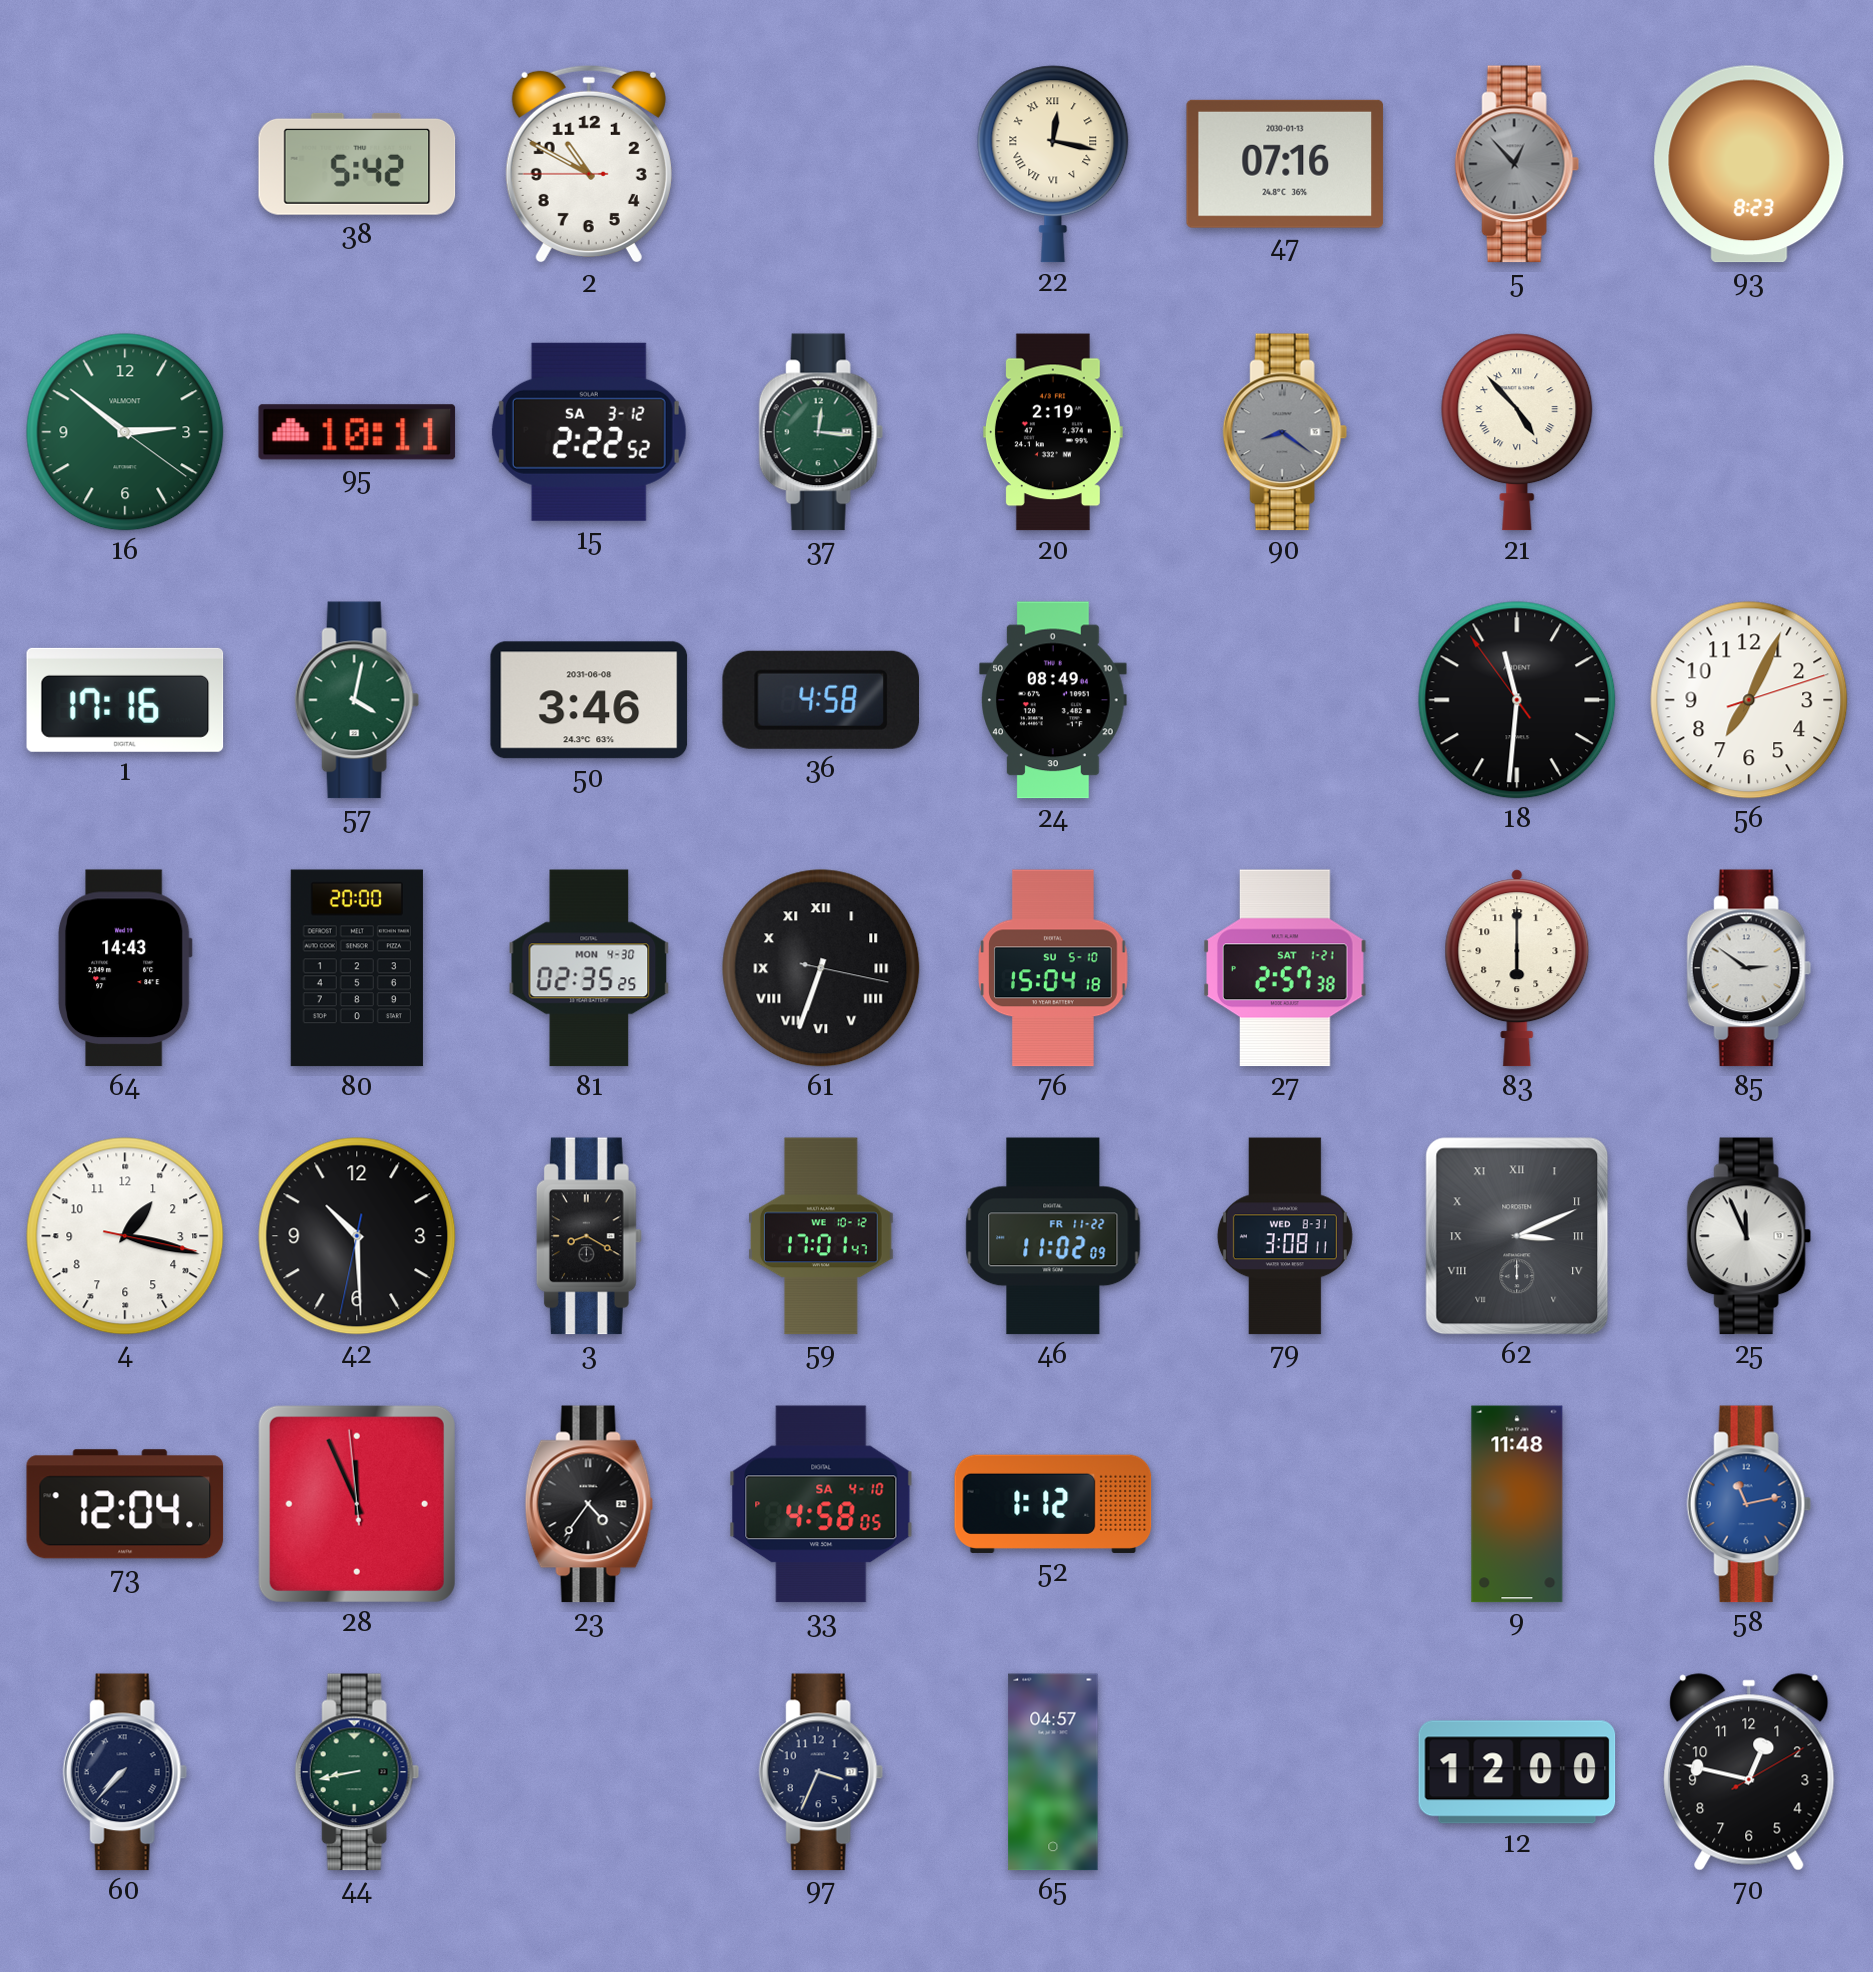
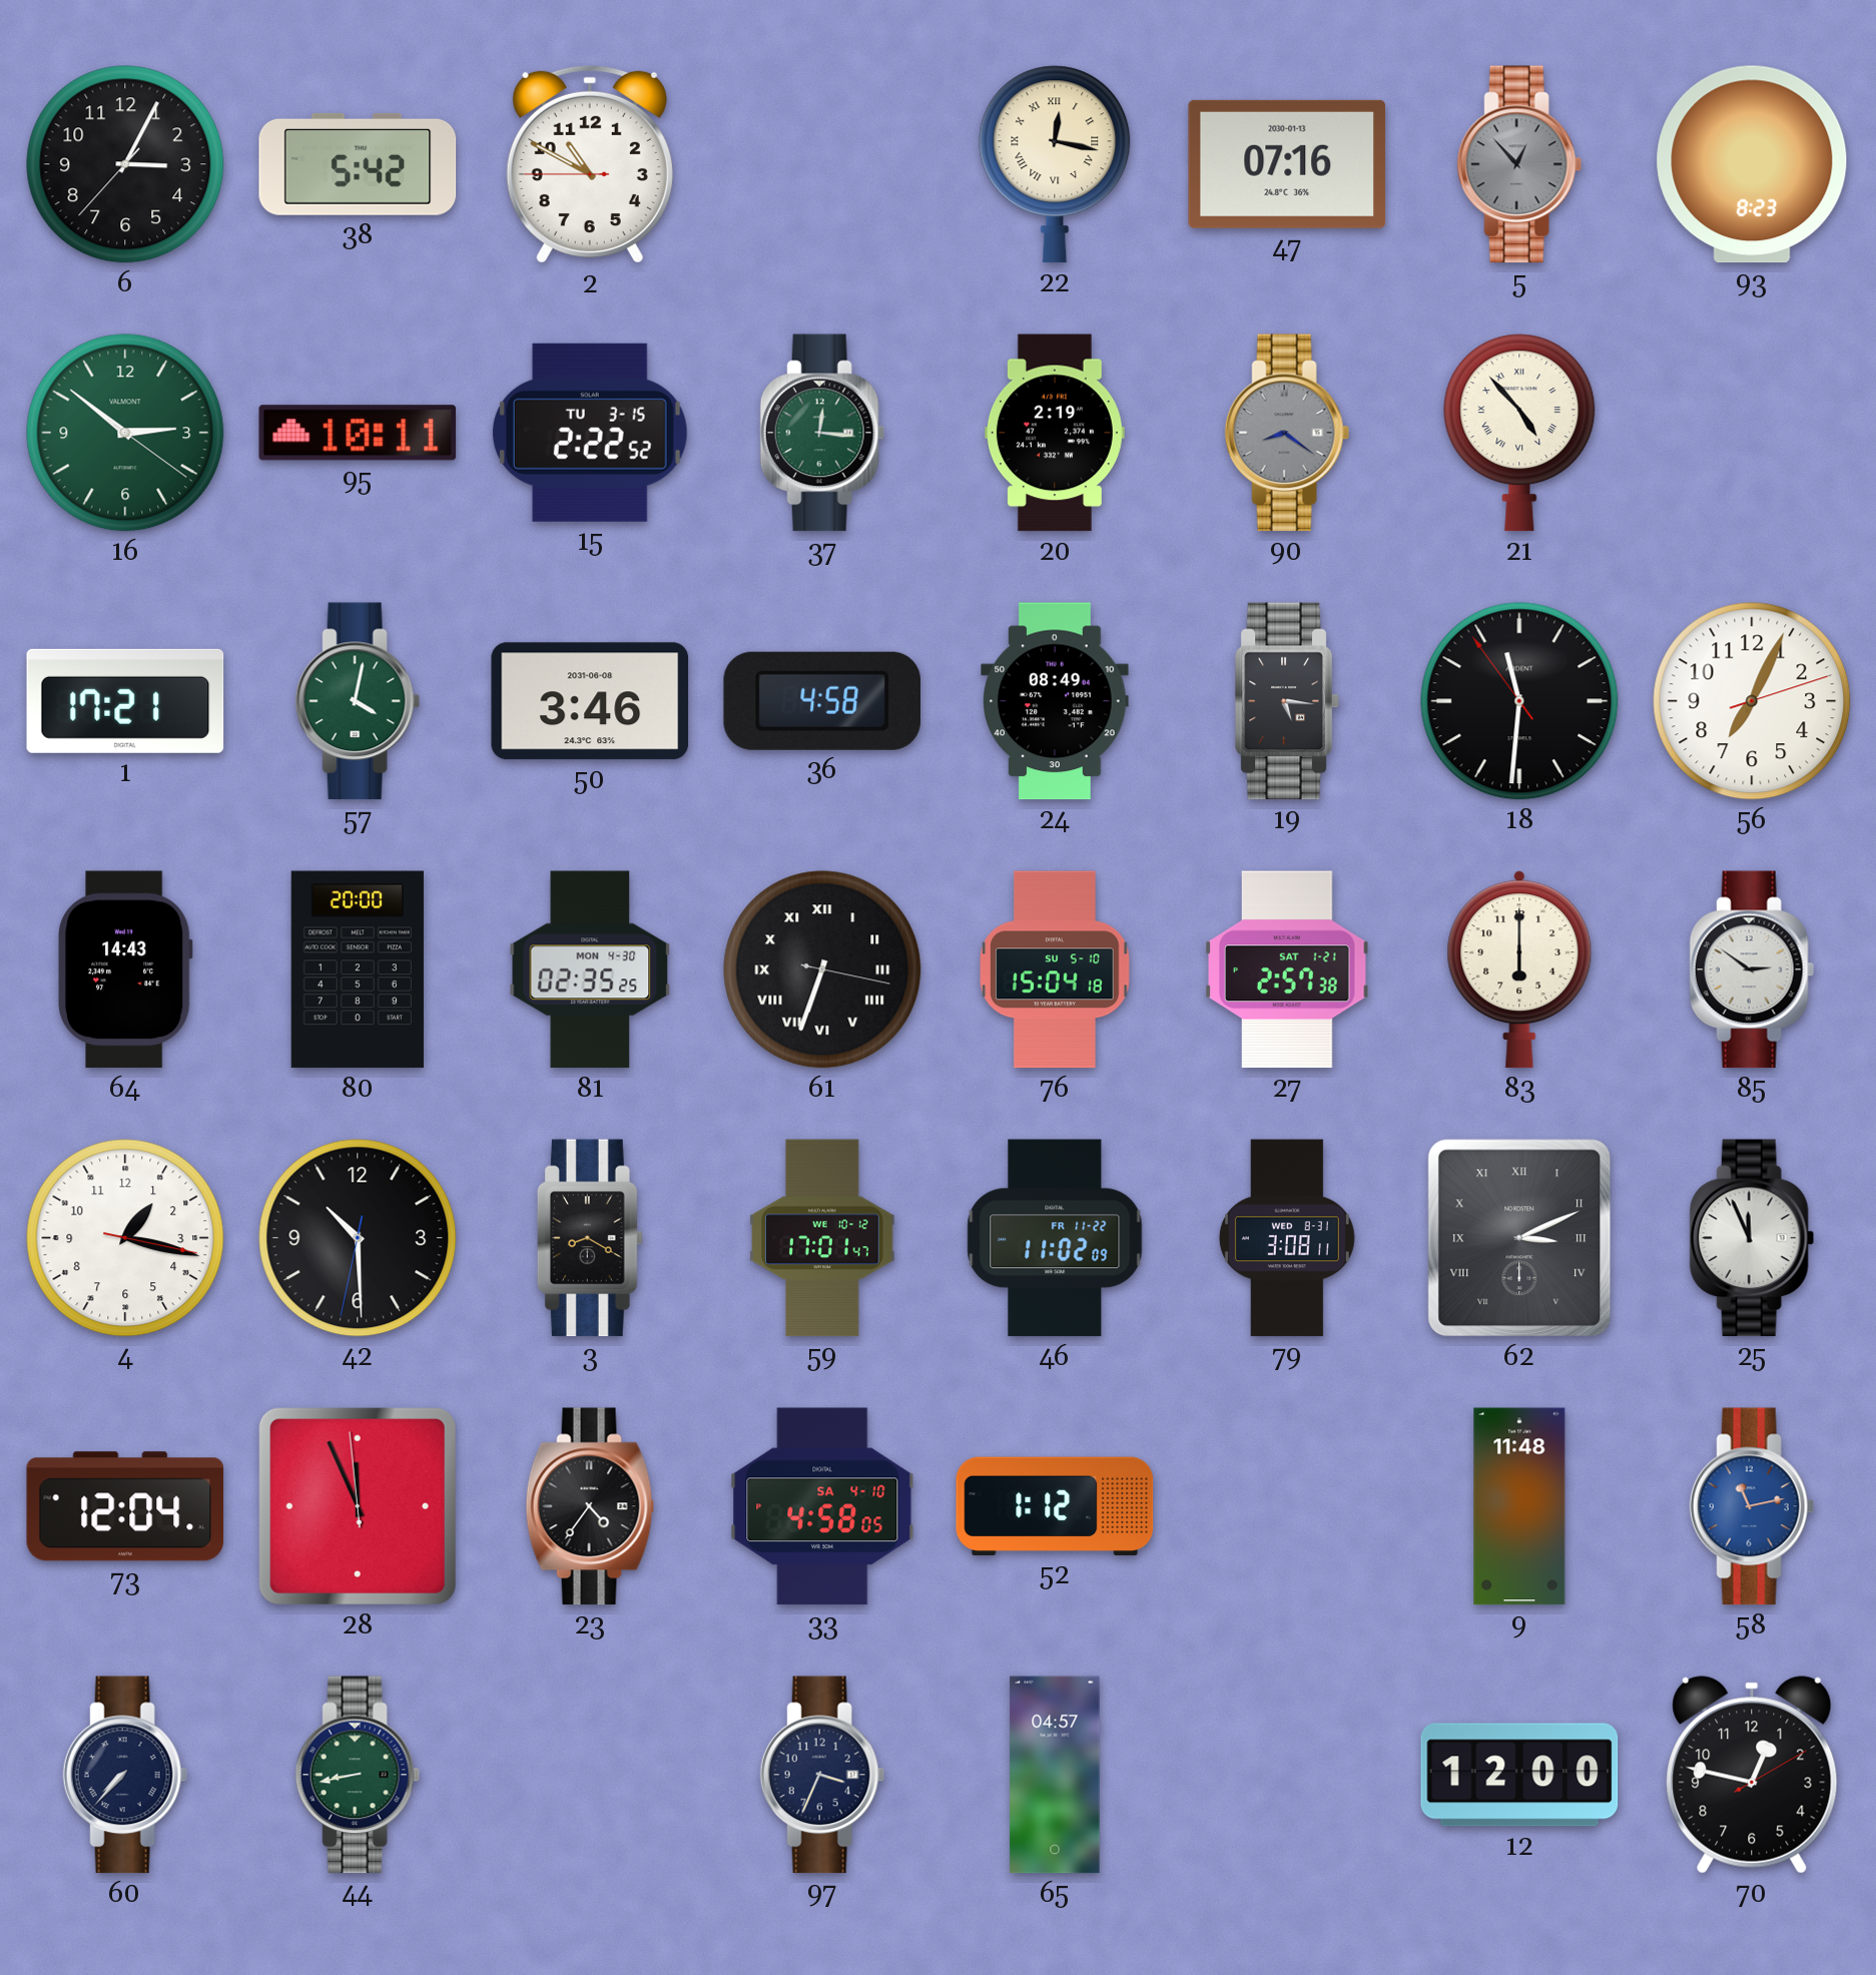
6: none -> 3:04
15 date: SA 3-12 -> TU 3-15
1: 17:16 -> 17:21
19: none -> 5:16
